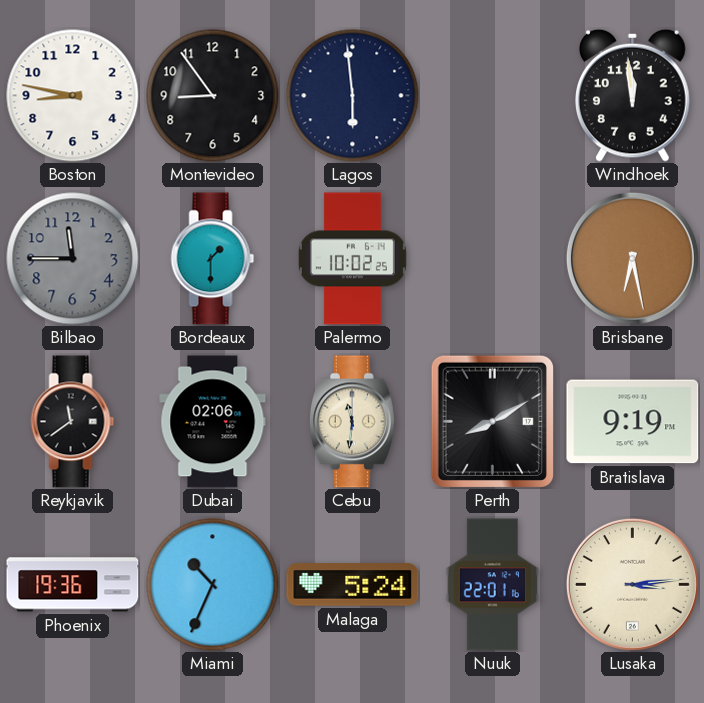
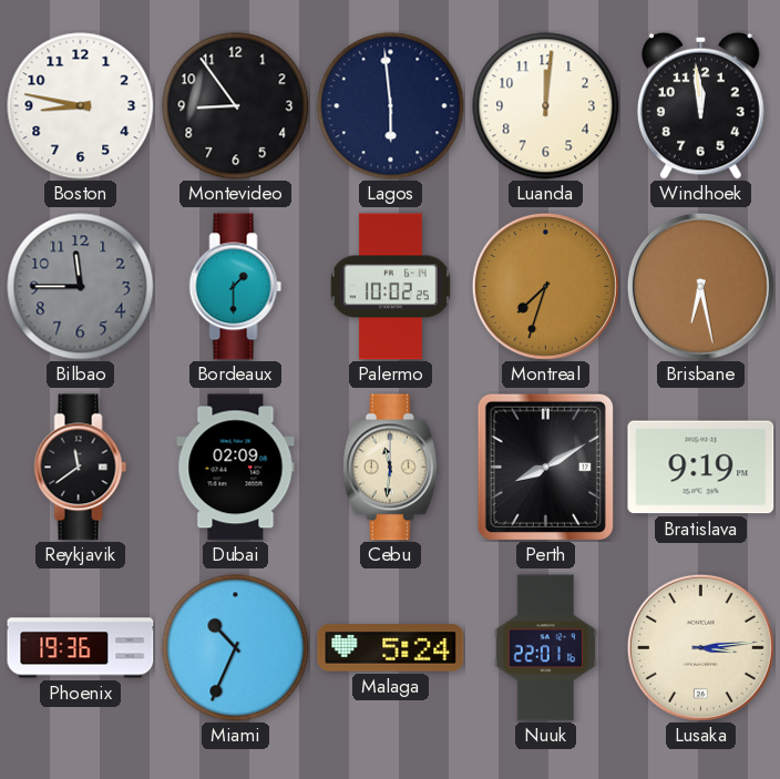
Luanda: none -> 12:01
Montreal: none -> 7:33
Dubai: 02:06 -> 02:09
